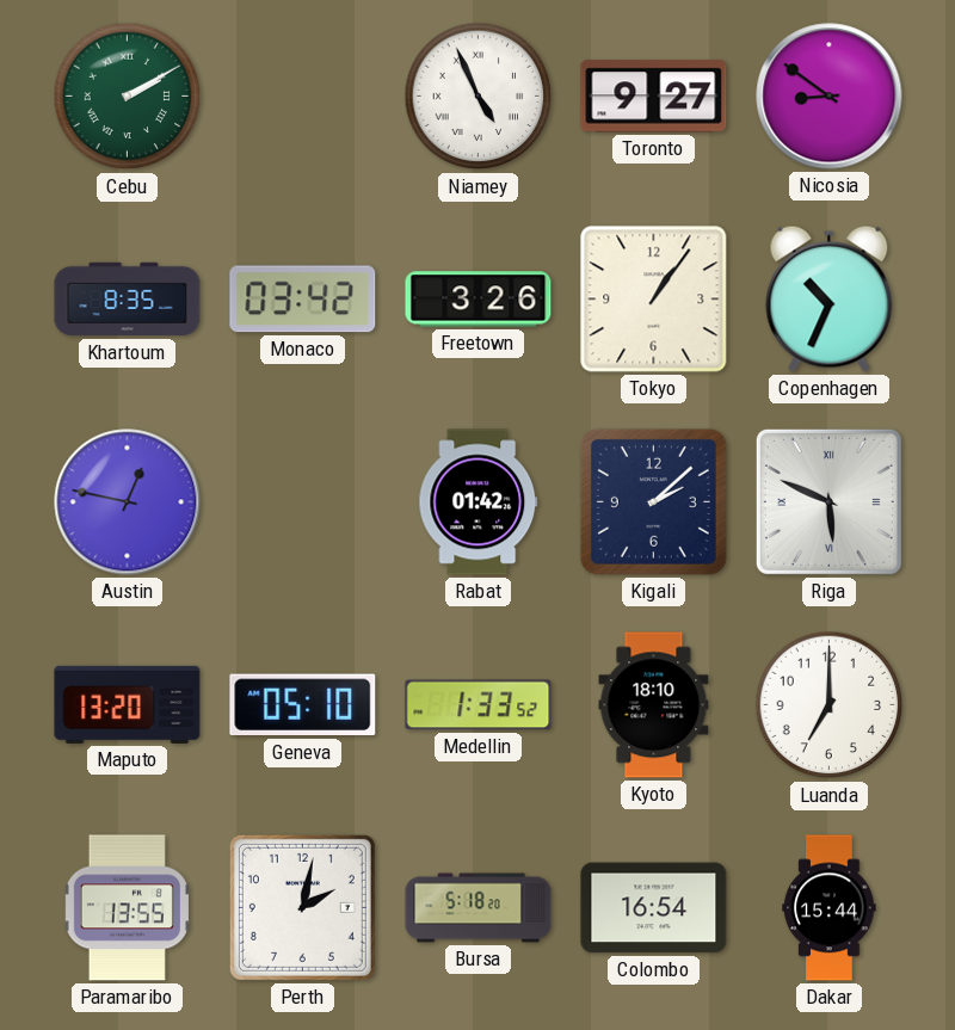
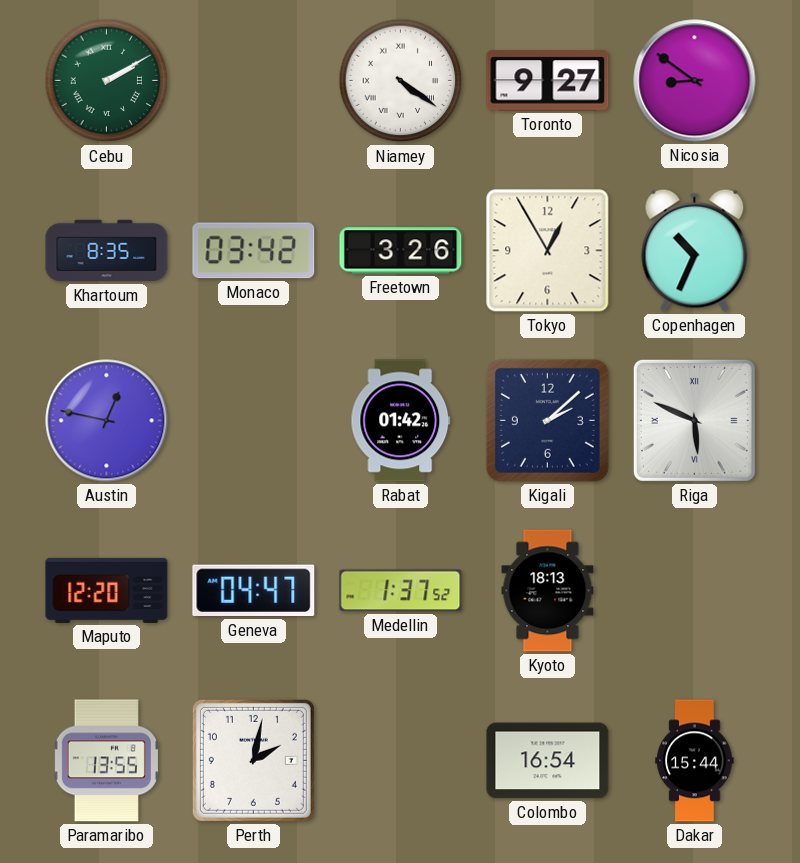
Niamey: 4:56 -> 4:21
Tokyo: 1:06 -> 12:55
Maputo: 13:20 -> 12:20
Geneva: 05:10 -> 04:47
Medellin: 1:33 -> 1:37
Kyoto: 18:10 -> 18:13
Luanda: 7:00 -> none
Bursa: 5:18 -> none
